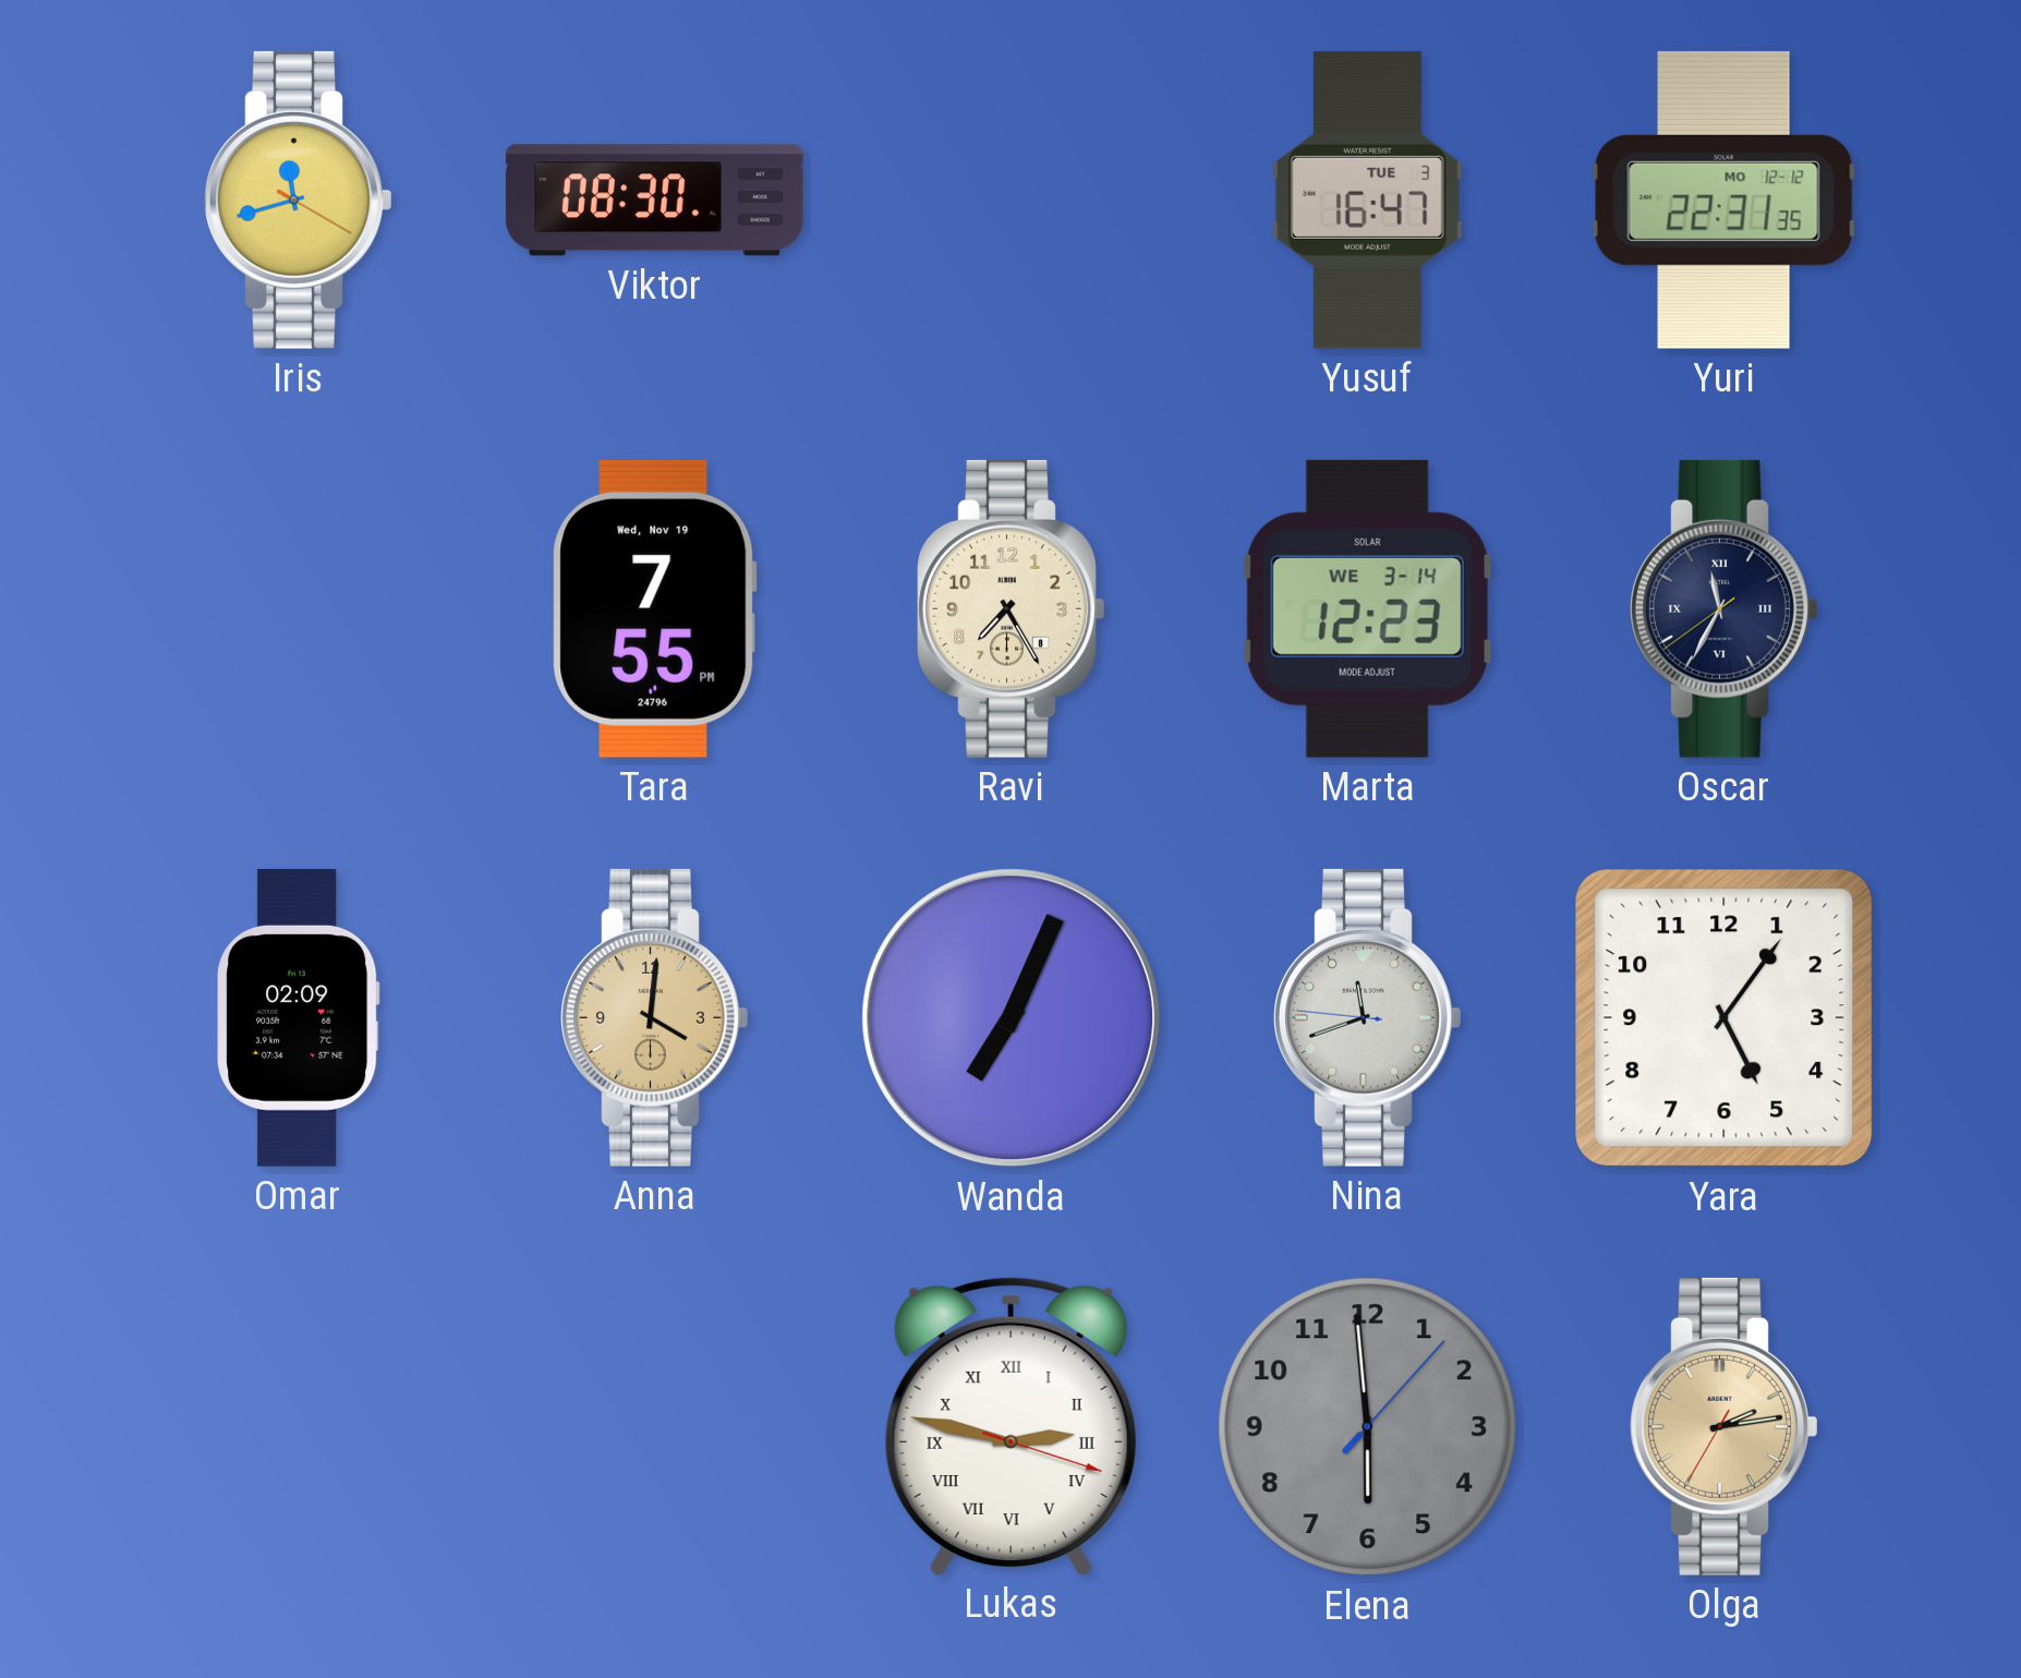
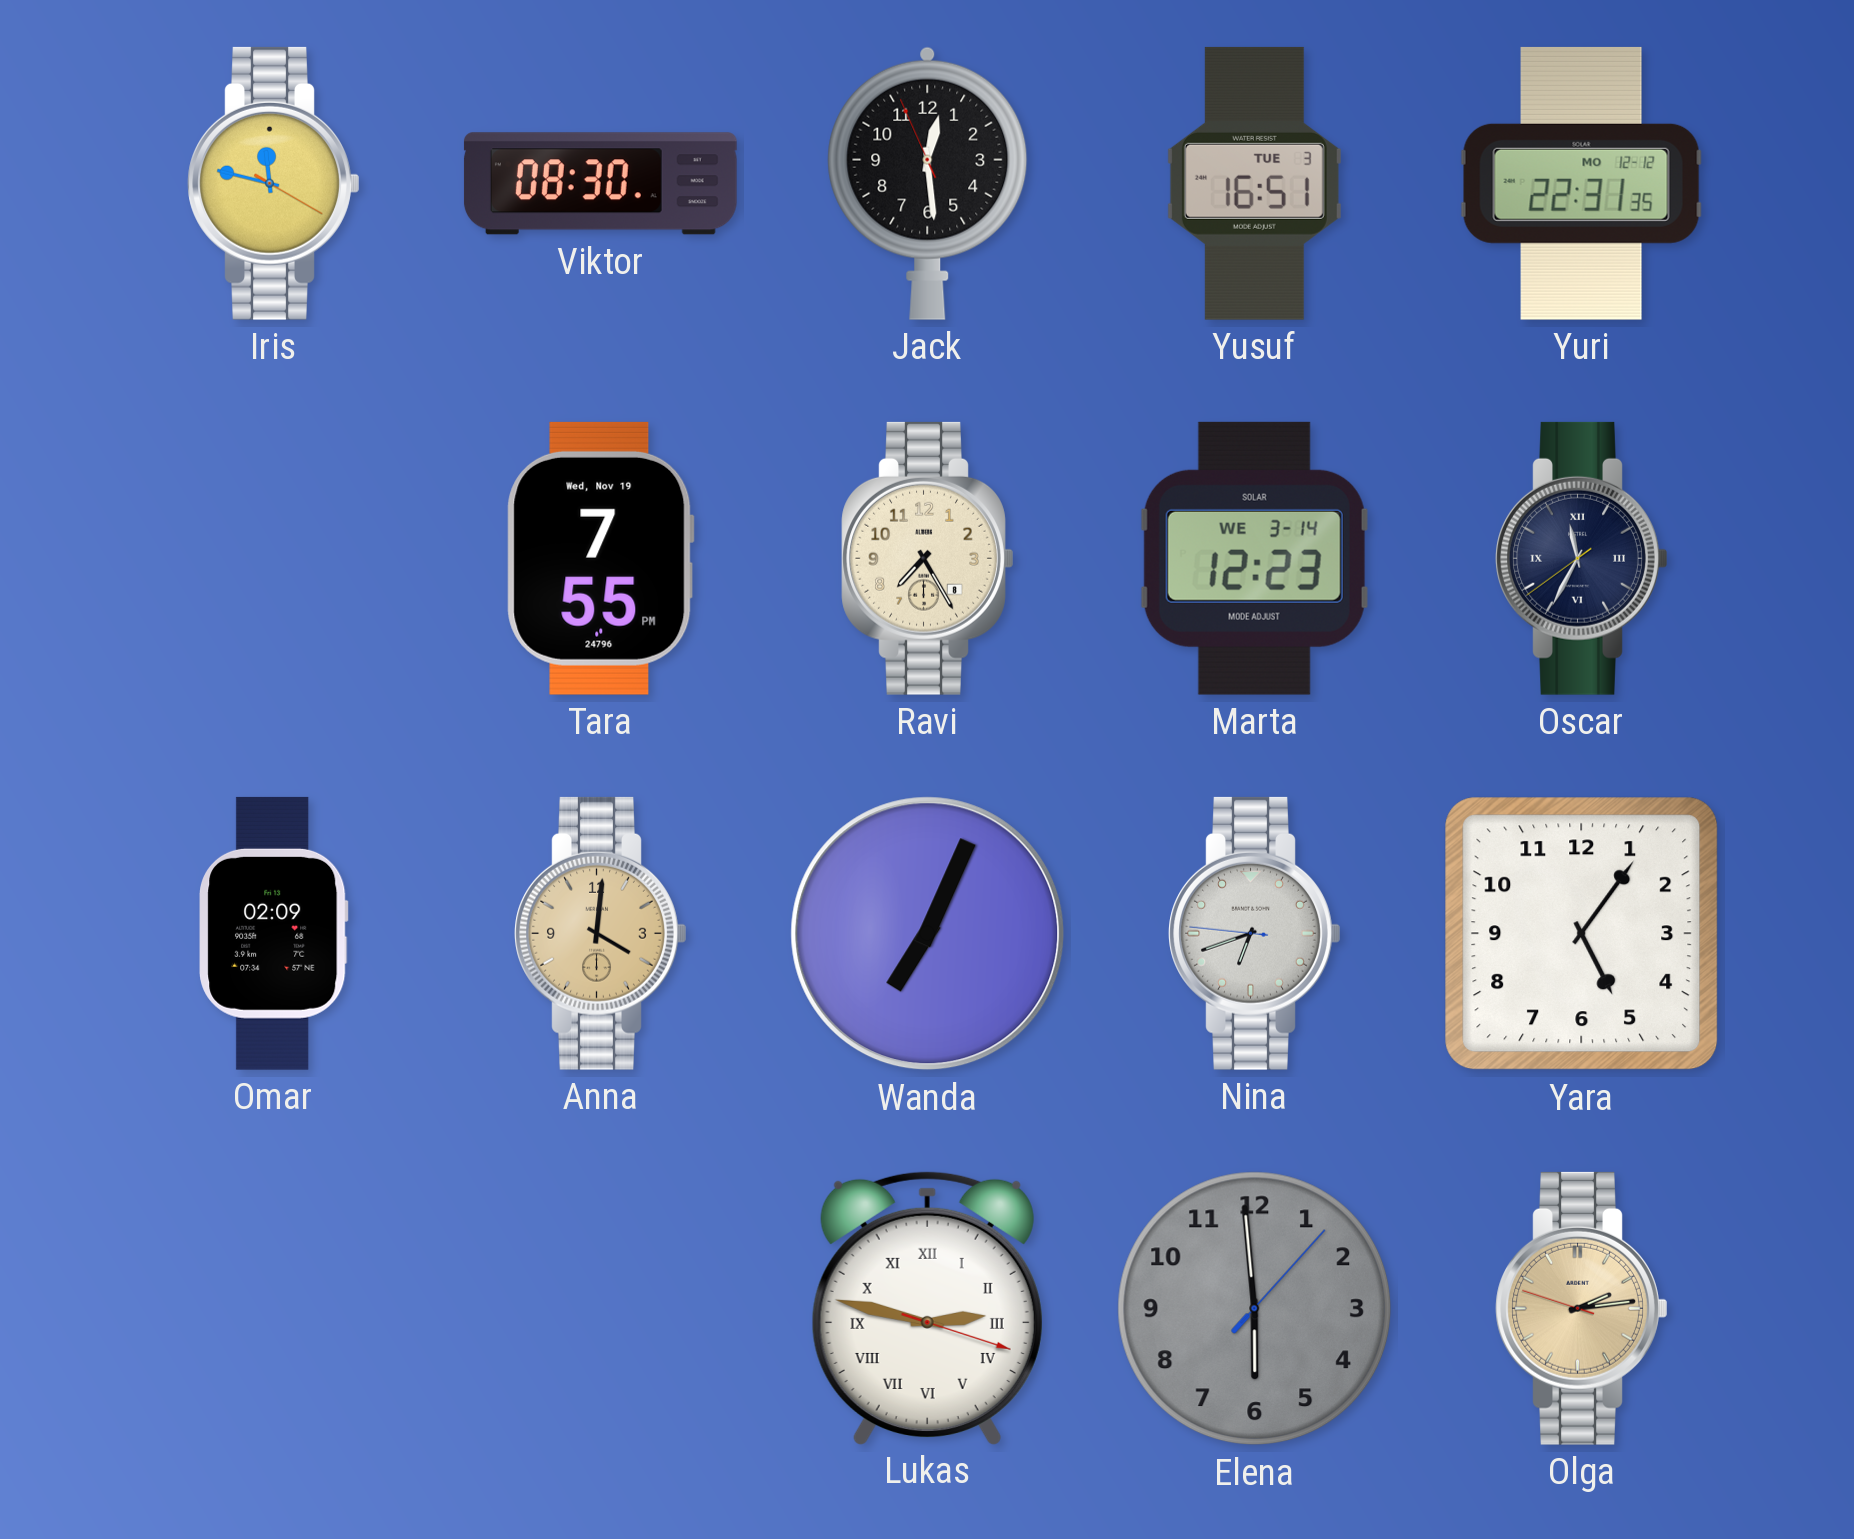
Iris: 11:42 -> 11:47
Jack: none -> 12:28
Yusuf: 16:47 -> 16:51
Nina: 11:41 -> 6:41
Olga: 2:13:35 -> 2:13:48
